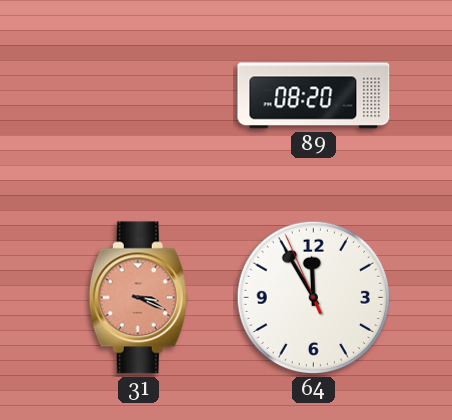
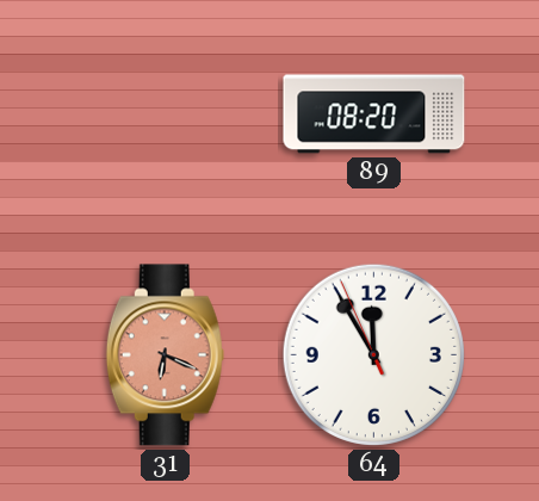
31: 3:19 -> 6:19
